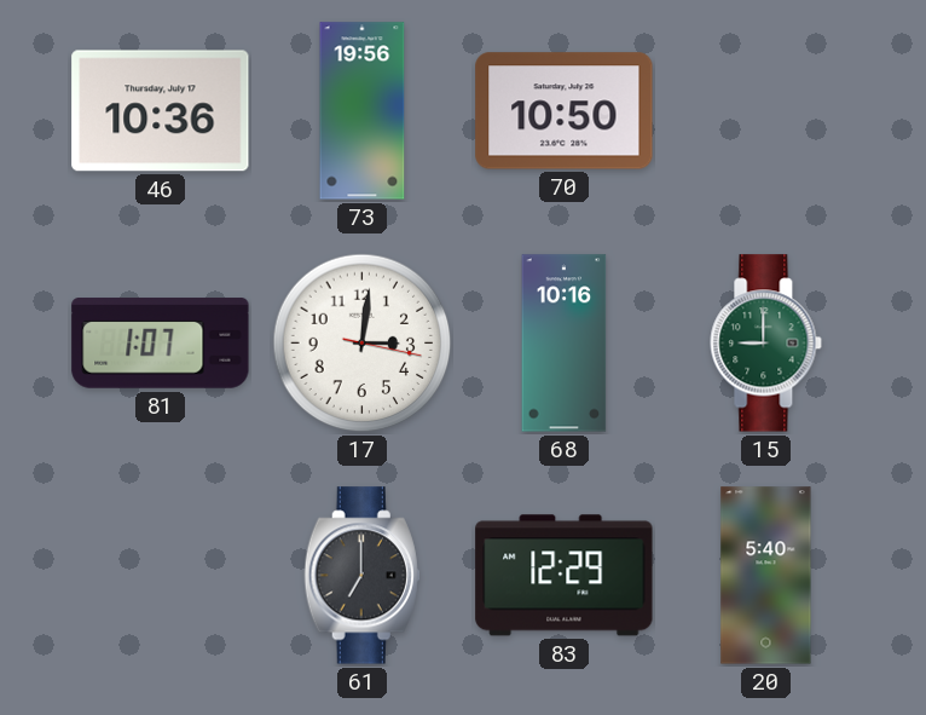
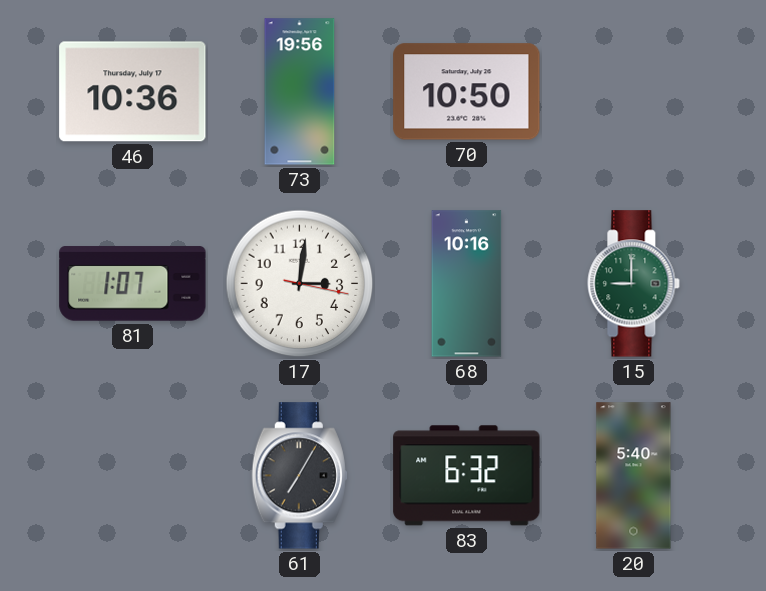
61: 7:00 -> 7:05
83: 12:29 -> 6:32
